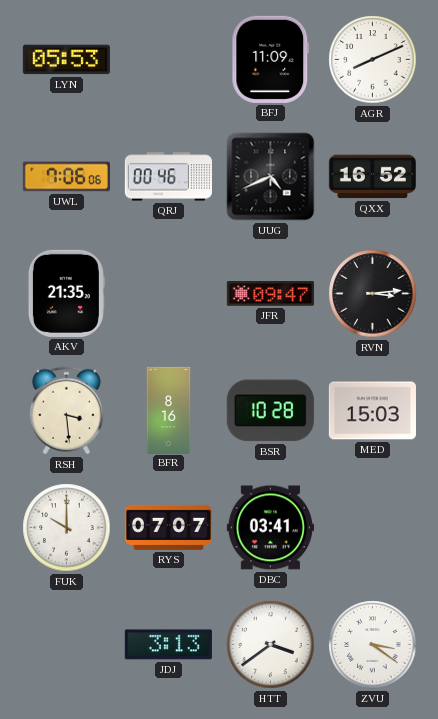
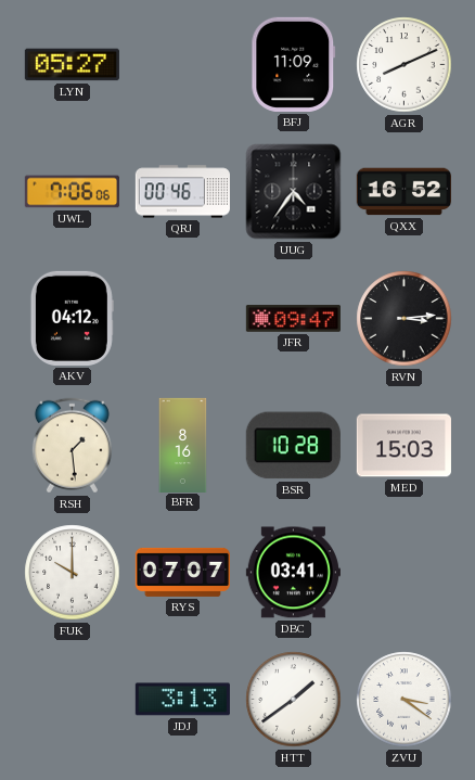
LYN: 05:53 -> 05:27
UUG: 4:41 -> 4:36
AKV: 21:35 -> 04:12
RSH: 3:29 -> 1:29
HTT: 3:39 -> 1:39
